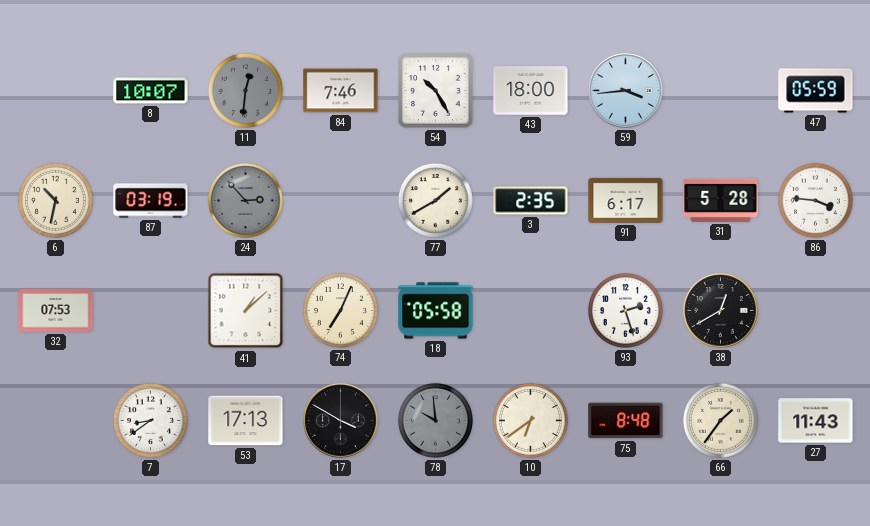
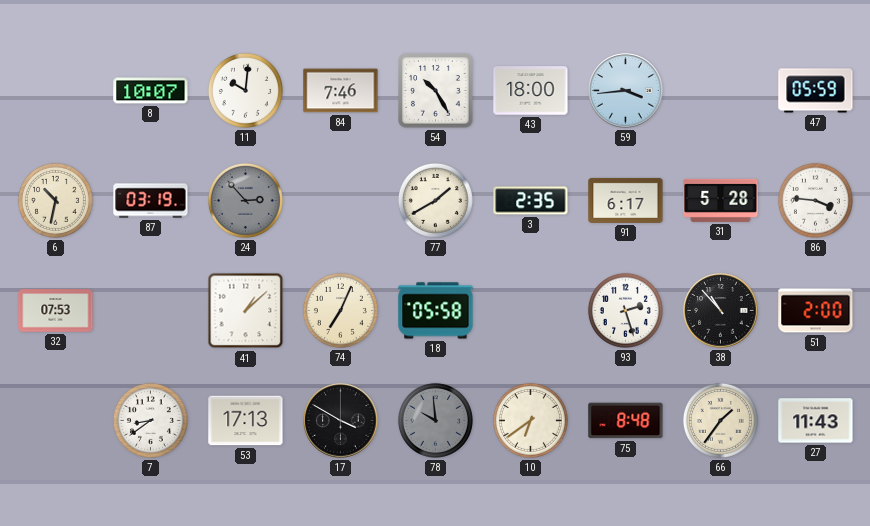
11: 12:31 -> 10:01
11 dial: grey -> white
38: 12:40 -> 10:53
51: none -> 2:00
